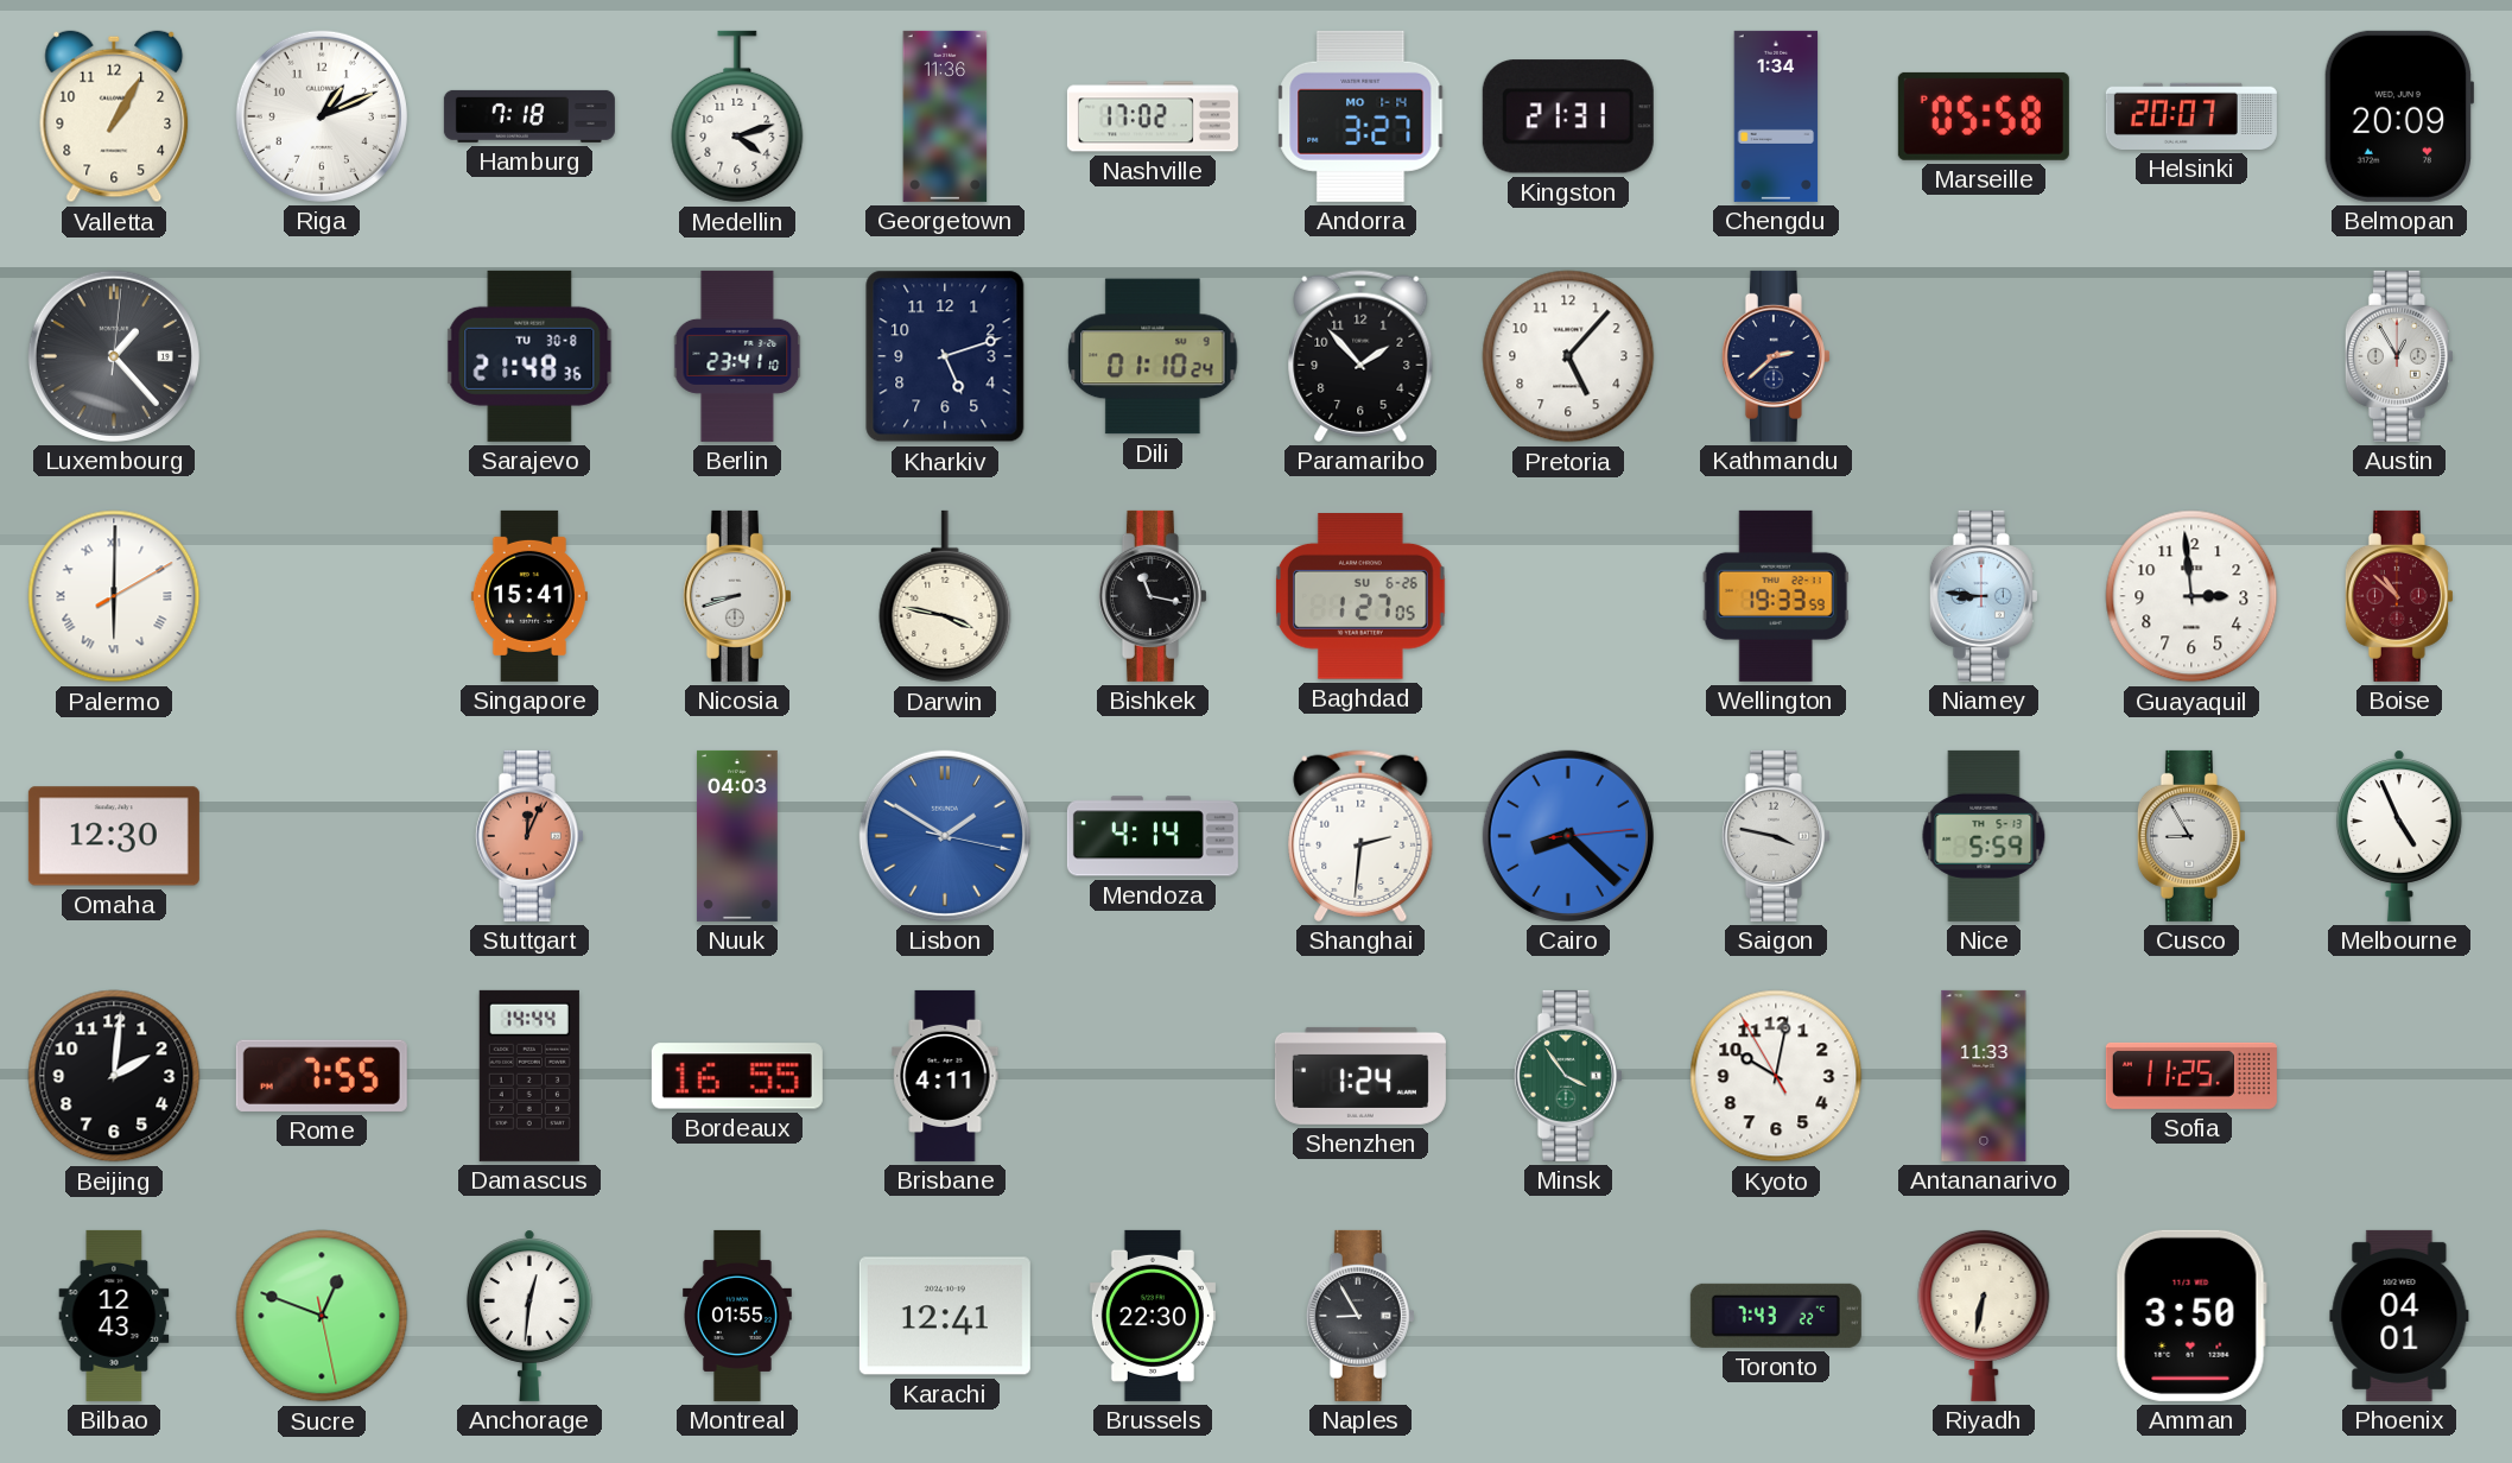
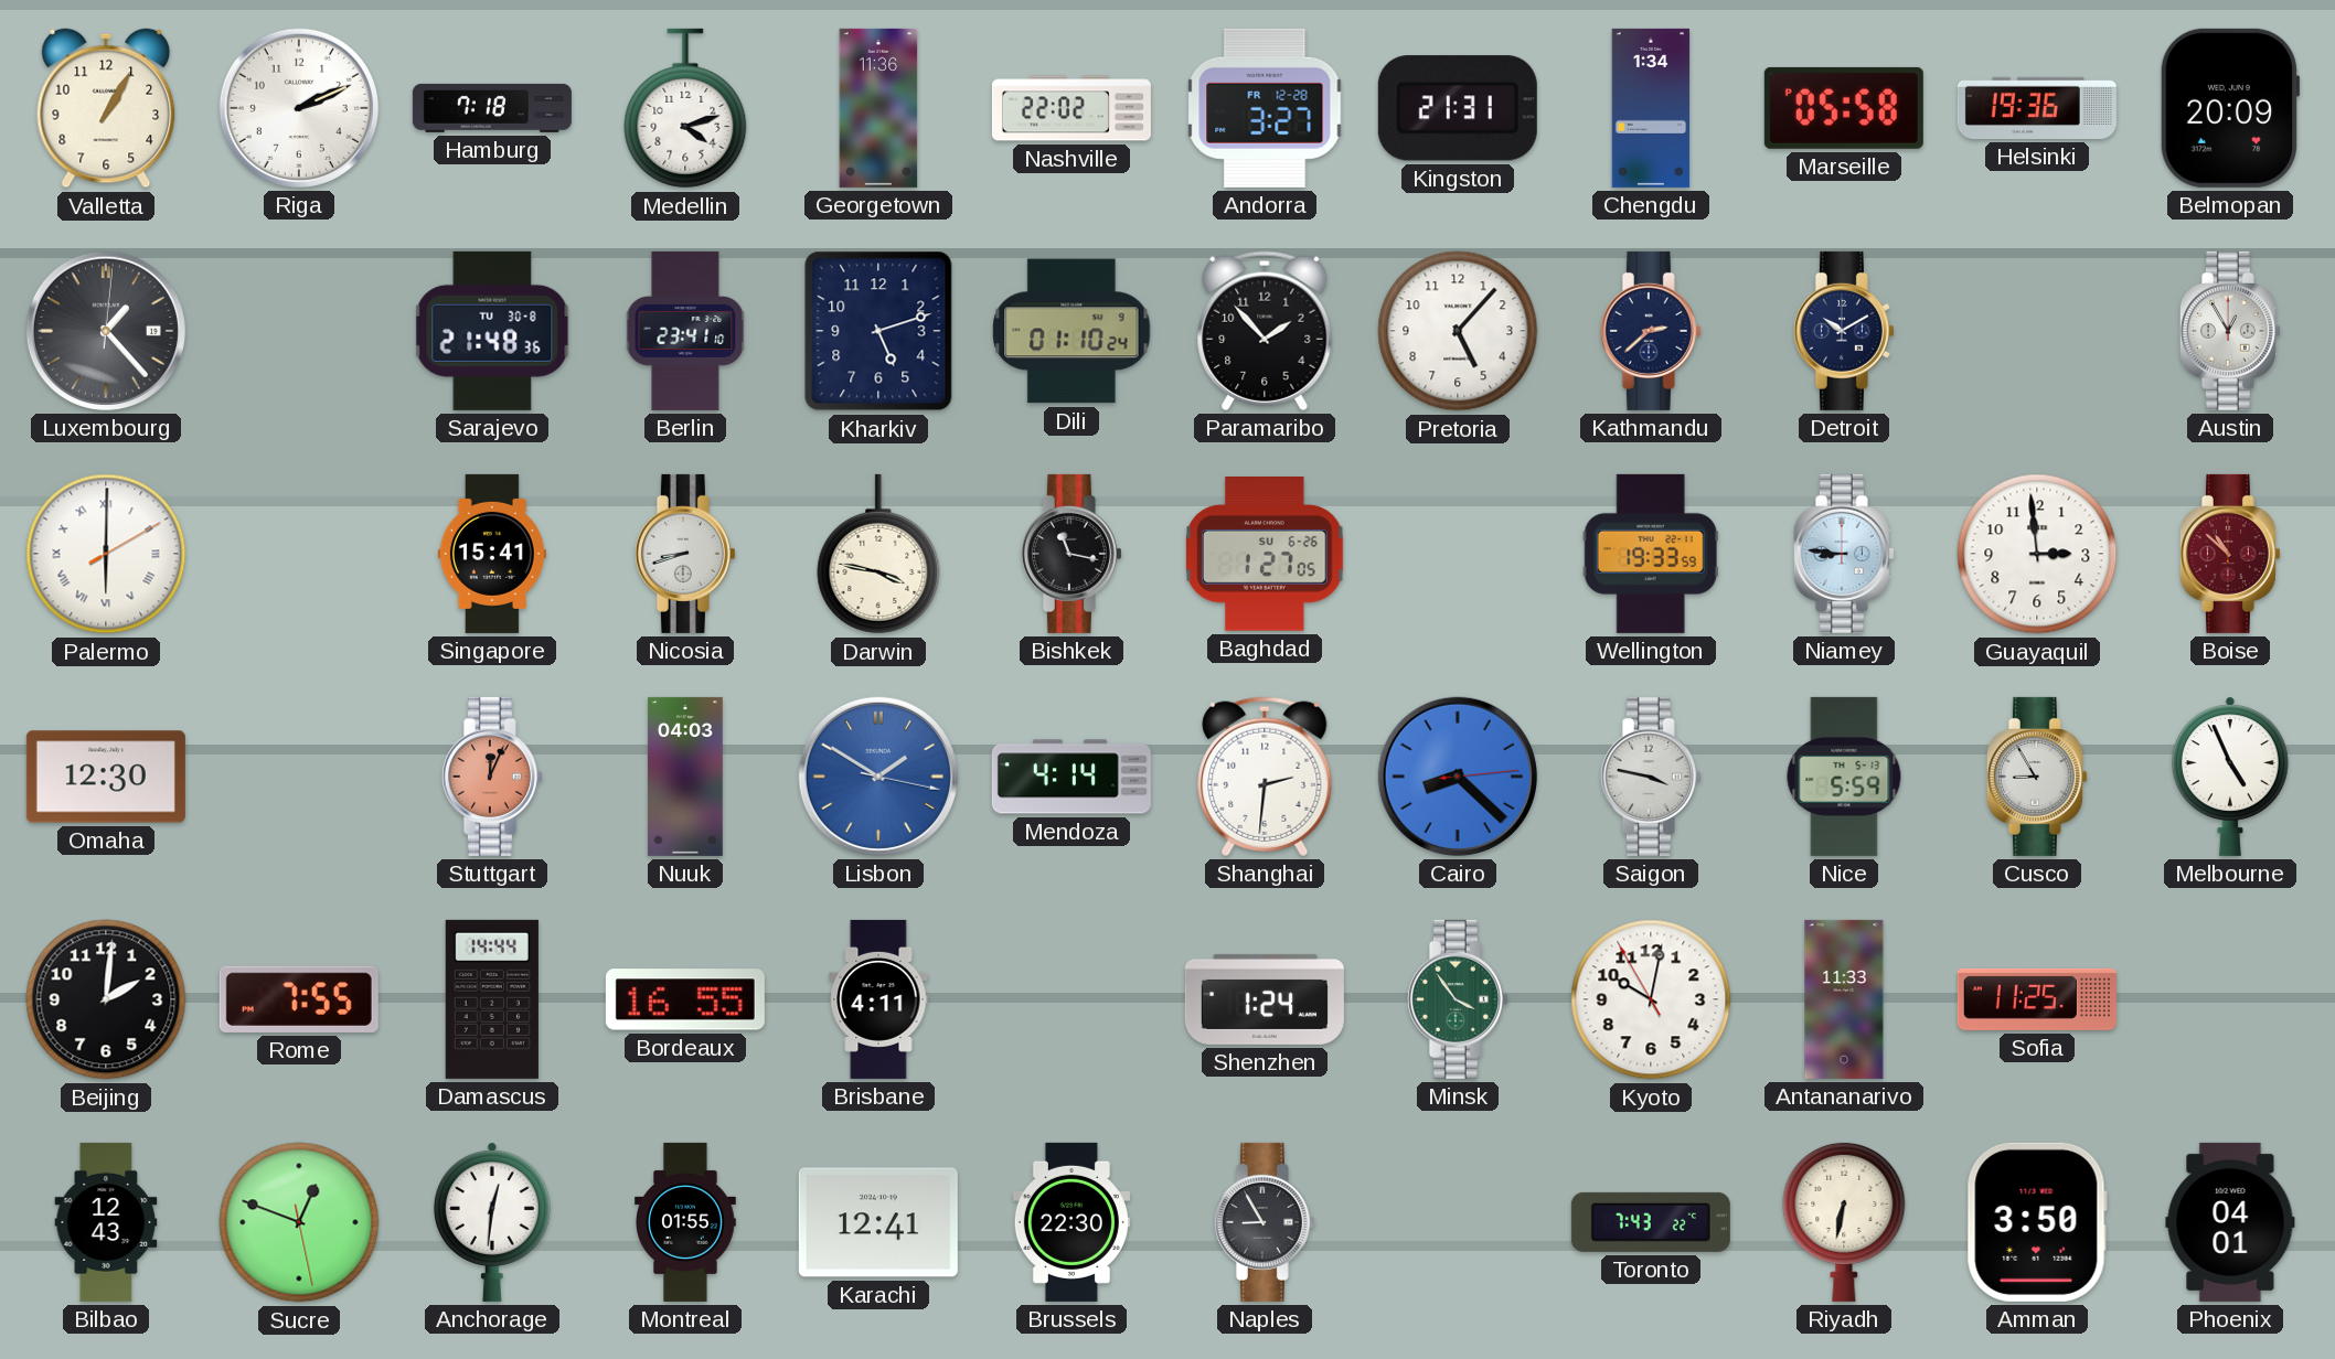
Riga: 1:11 -> 2:11
Nashville: 17:02 -> 22:02
Andorra date: MO 1-14 -> FR 12-28
Helsinki: 20:07 -> 19:36
Detroit: none -> 10:10
